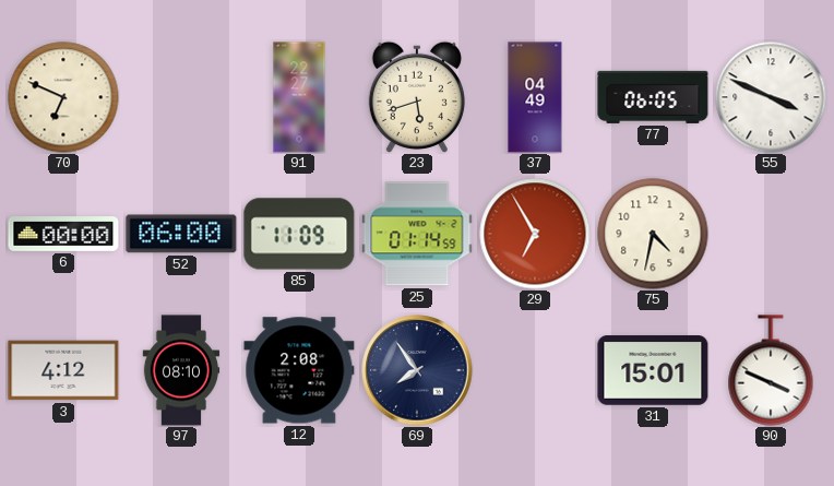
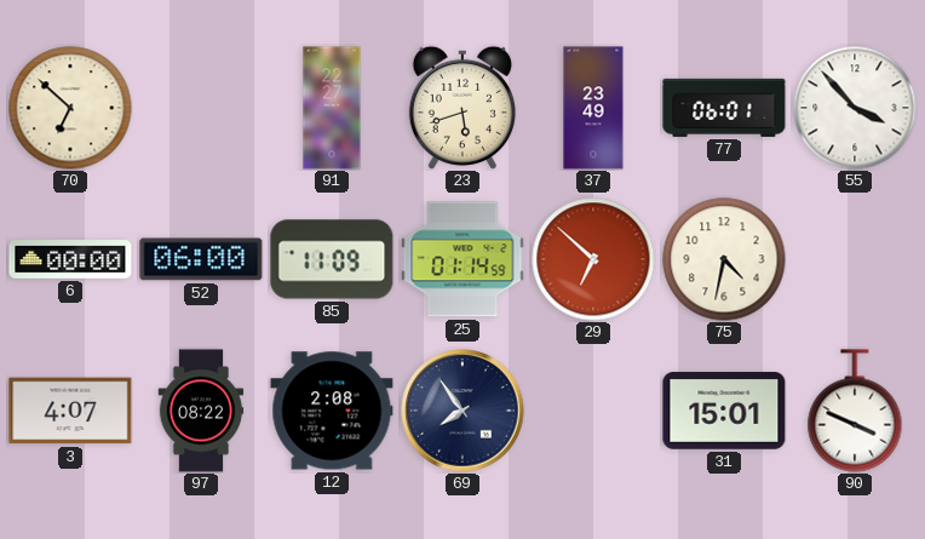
70: 6:49 -> 6:52
37: 04:49 -> 23:49
77: 06:05 -> 06:01
55: 3:49 -> 3:53
29: 6:55 -> 6:52
3: 4:12 -> 4:07
97: 08:10 -> 08:22
